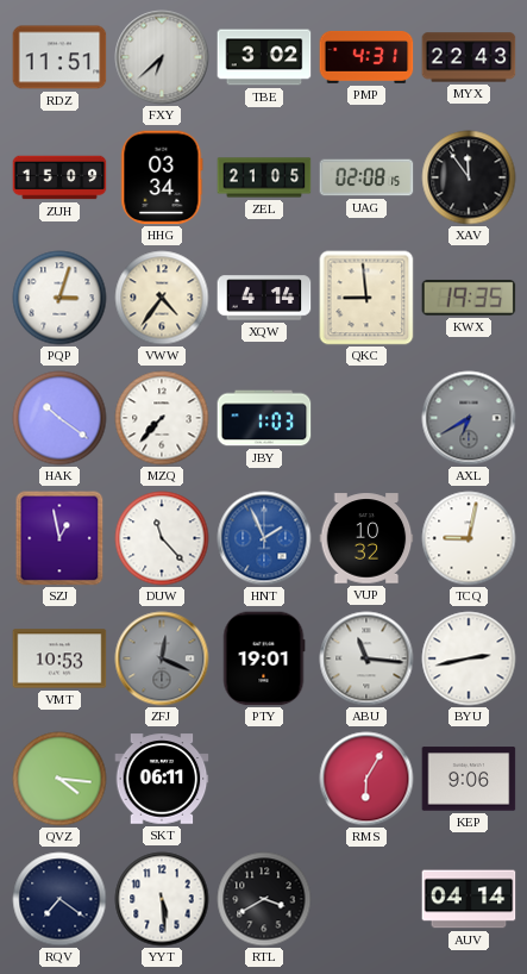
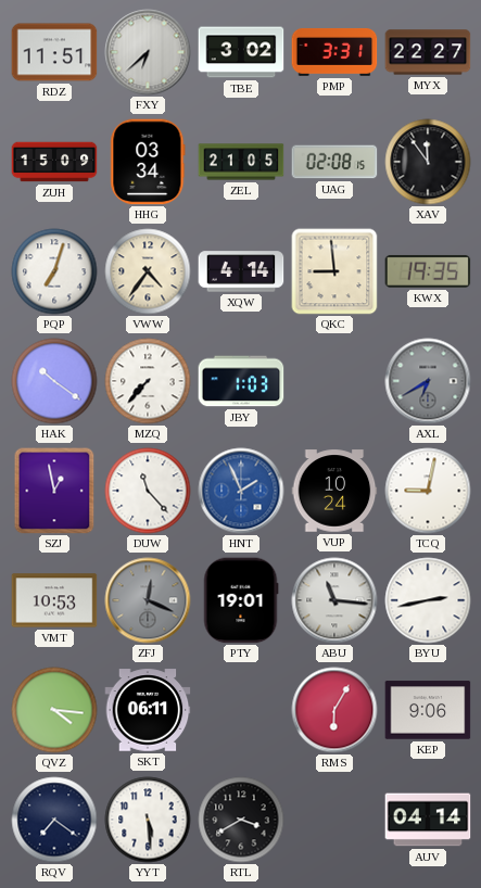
PMP: 4:31 -> 3:31
MYX: 22:43 -> 22:27
PQP: 3:03 -> 7:03
VUP: 10:32 -> 10:24
